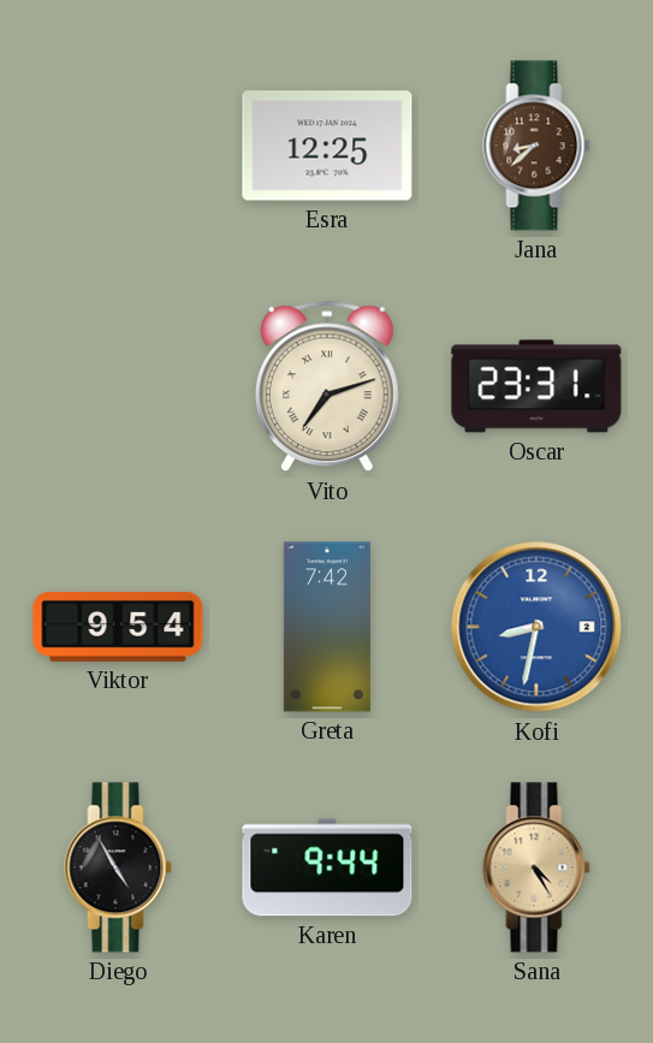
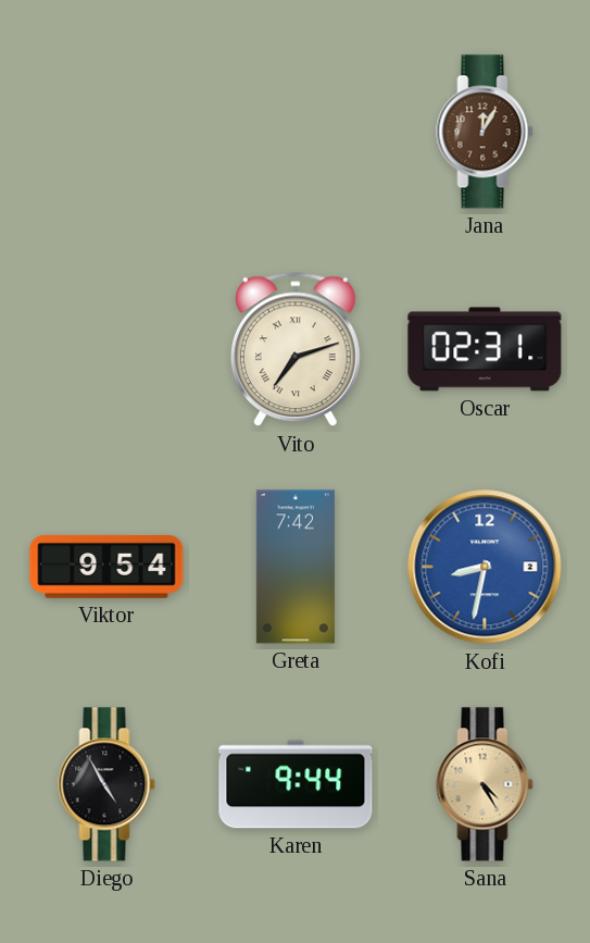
Esra: 12:25 -> none
Jana: 8:38 -> 12:05
Oscar: 23:31 -> 02:31
